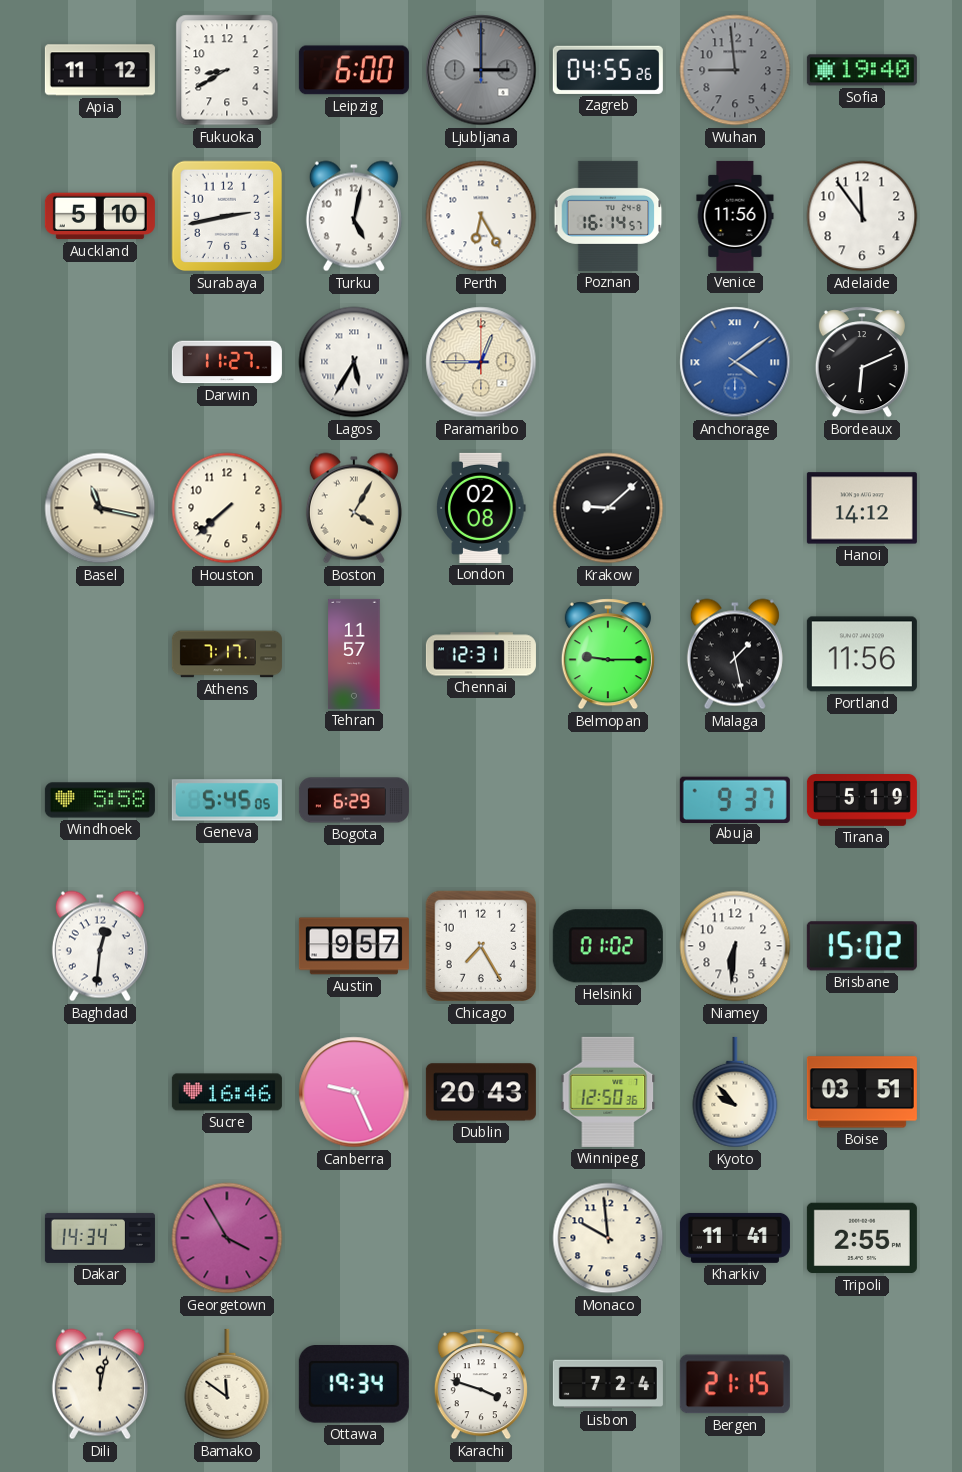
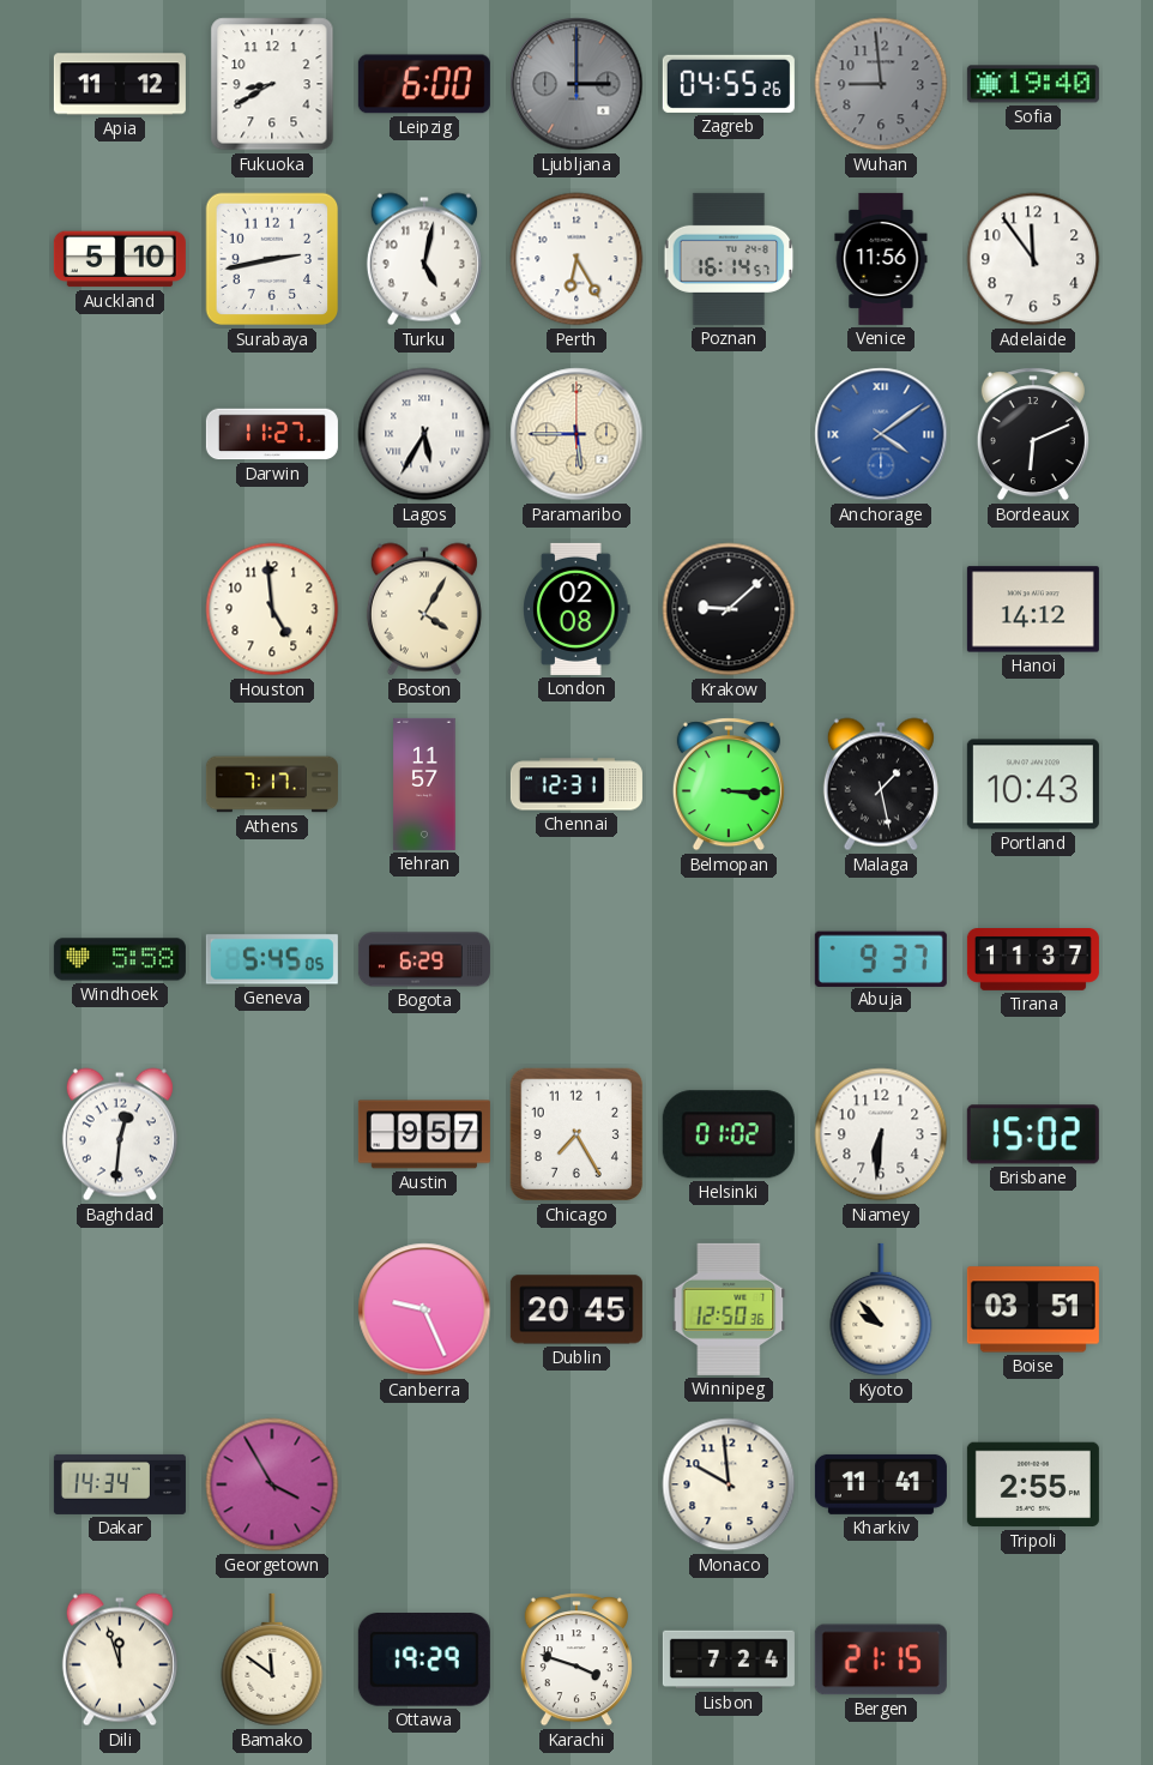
Paramaribo: 12:45 -> 5:45
Basel: 11:17 -> none
Houston: 7:38 -> 4:59
Belmopan: 9:15 -> 3:15
Portland: 11:56 -> 10:43
Tirana: 5:19 -> 11:37
Sucre: 16:46 -> none
Dublin: 20:43 -> 20:45
Dili: 12:02 -> 11:57
Ottawa: 19:34 -> 19:29
